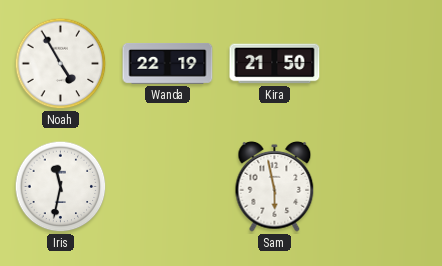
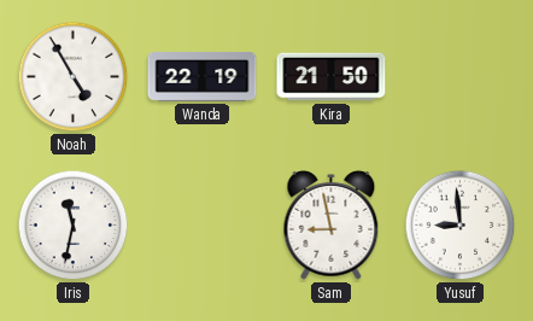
Sam: 5:58 -> 8:58
Yusuf: none -> 8:59
